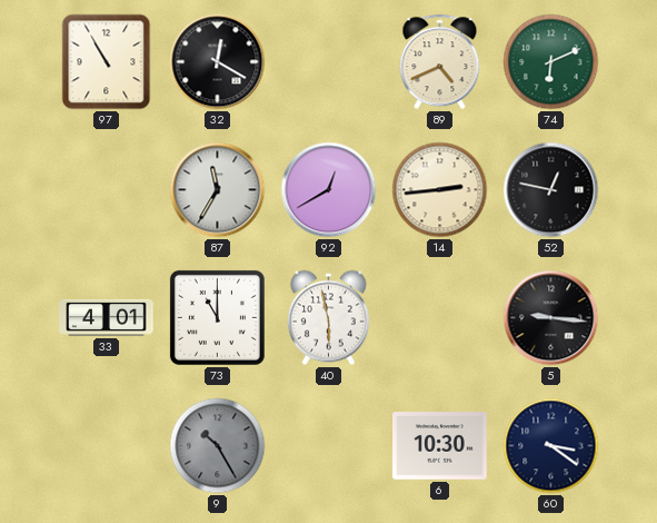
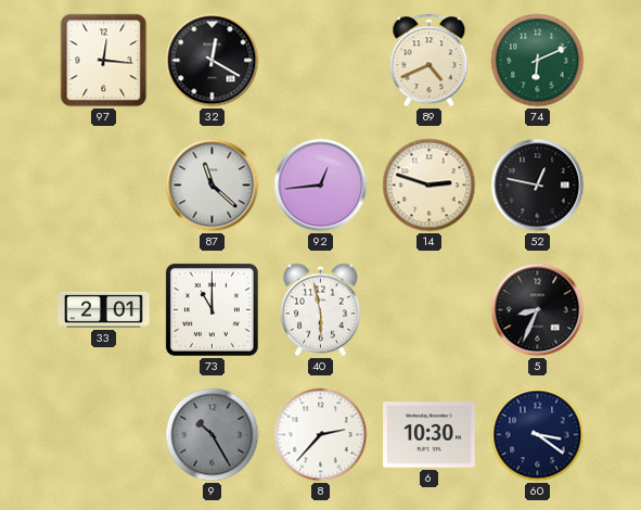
97: 10:55 -> 12:16
87: 11:35 -> 11:22
92: 12:40 -> 12:44
14: 2:44 -> 2:48
33: 4:01 -> 2:01
5: 9:16 -> 8:34
8: none -> 2:37
